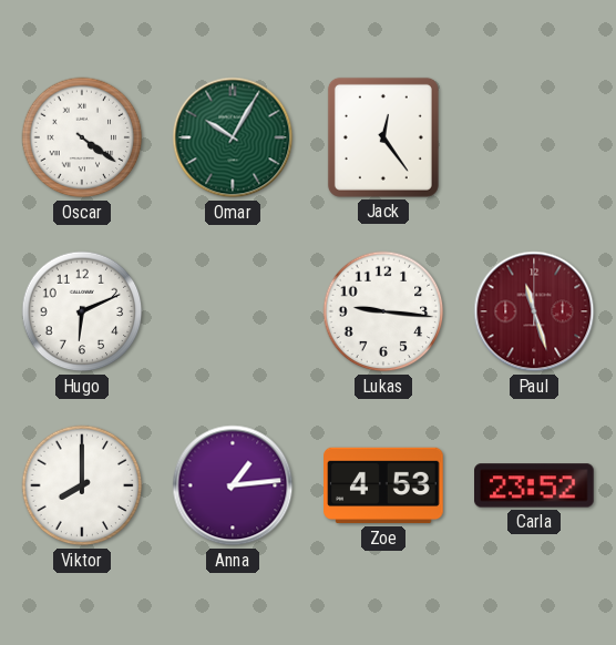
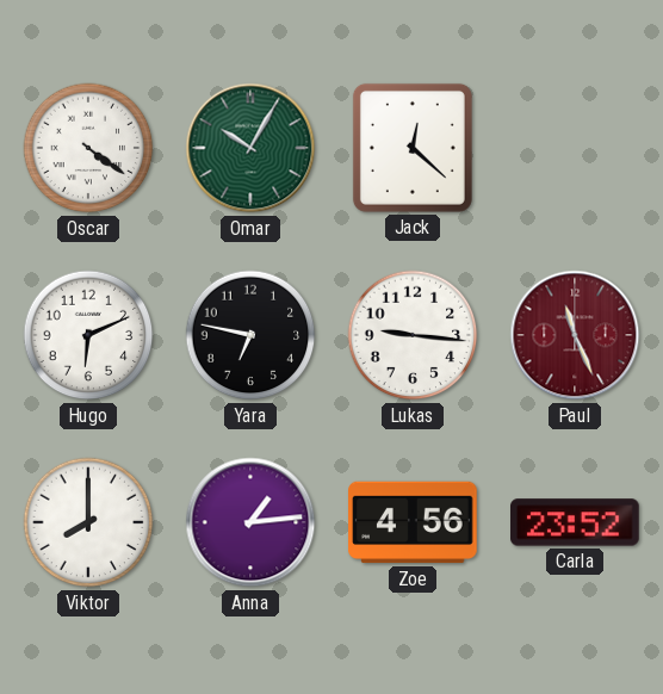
Jack: 12:24 -> 12:22
Yara: none -> 6:47
Paul: 11:27 -> 11:26
Zoe: 4:53 -> 4:56
